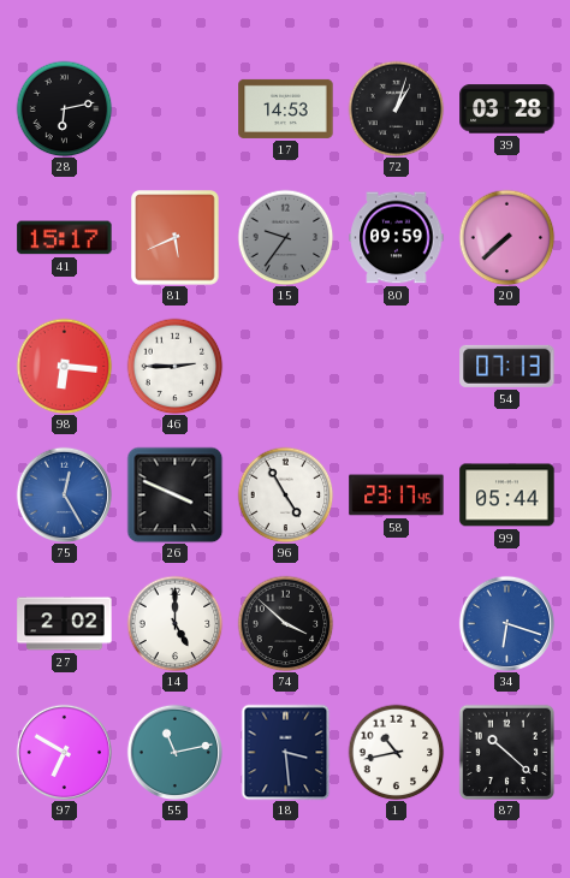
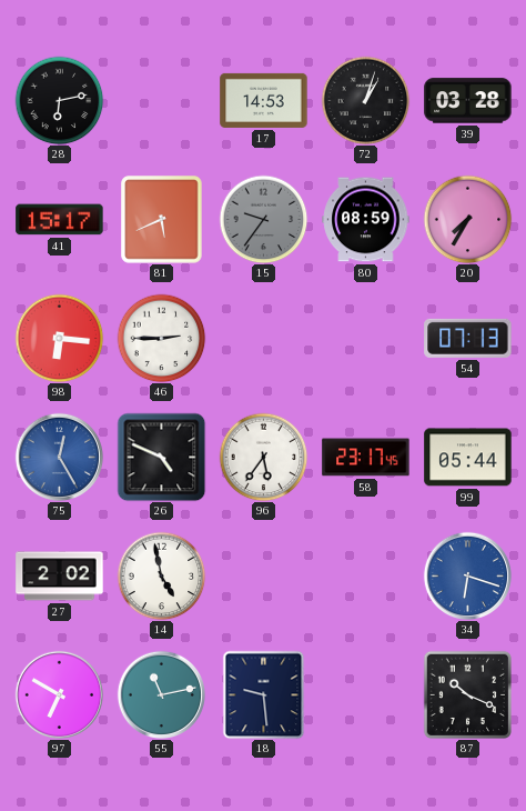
80: 09:59 -> 08:59
20: 7:38 -> 7:35
26: 3:49 -> 4:49
96: 4:55 -> 5:36
14: 5:00 -> 4:58
74: 3:52 -> none
18: 3:29 -> 9:29
1: 10:43 -> none
87: 10:22 -> 10:19
